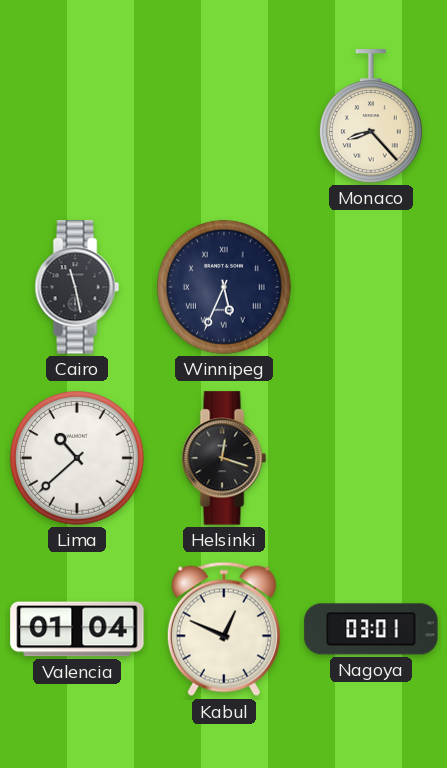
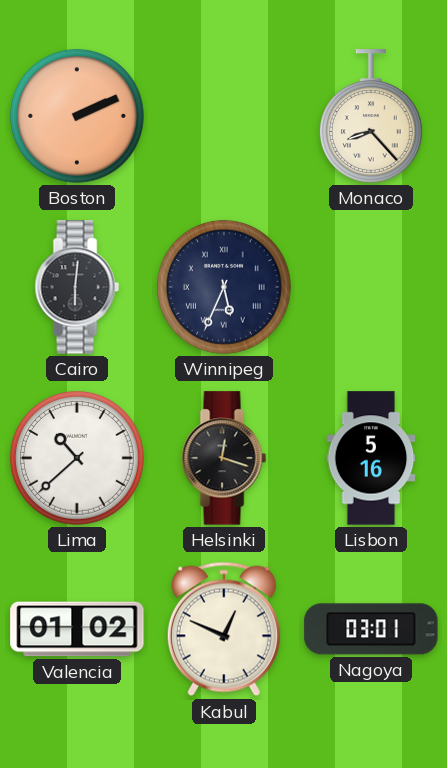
Boston: none -> 2:11
Cairo: 11:28 -> 6:01
Lisbon: none -> 5:16
Valencia: 01:04 -> 01:02
